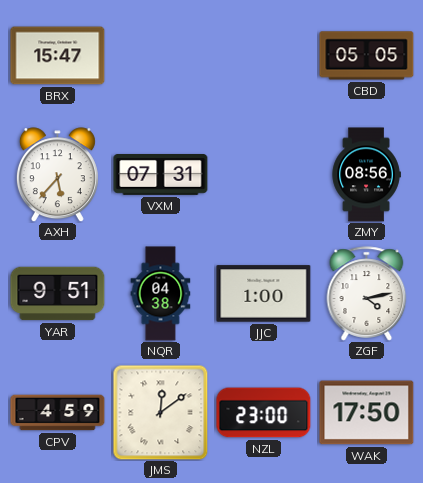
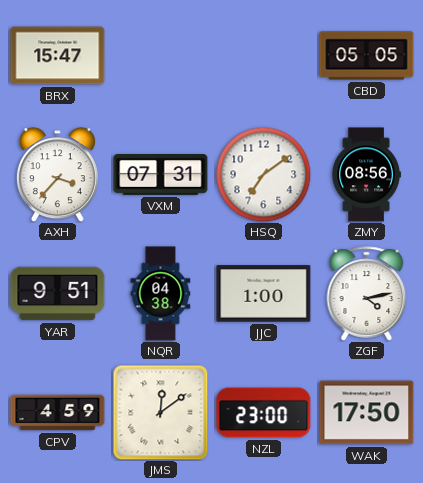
AXH: 5:37 -> 3:37
HSQ: none -> 7:09
